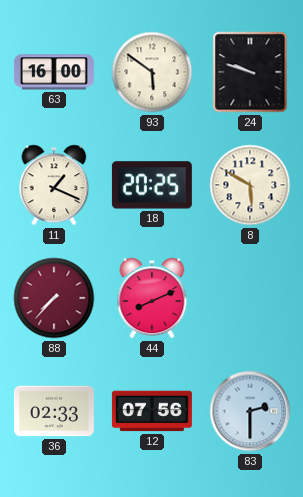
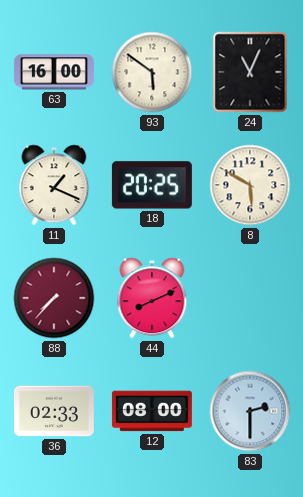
24: 9:48 -> 11:04
12: 07:56 -> 08:00
